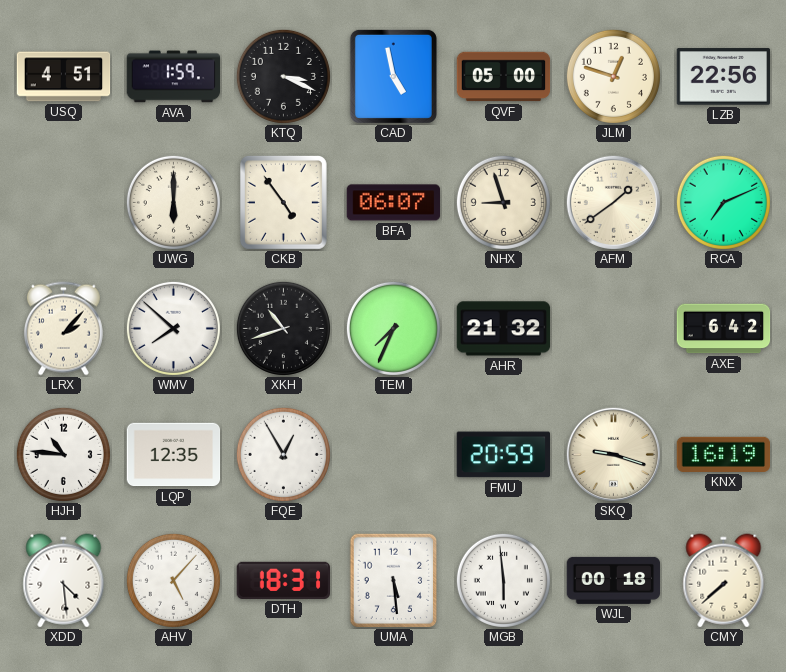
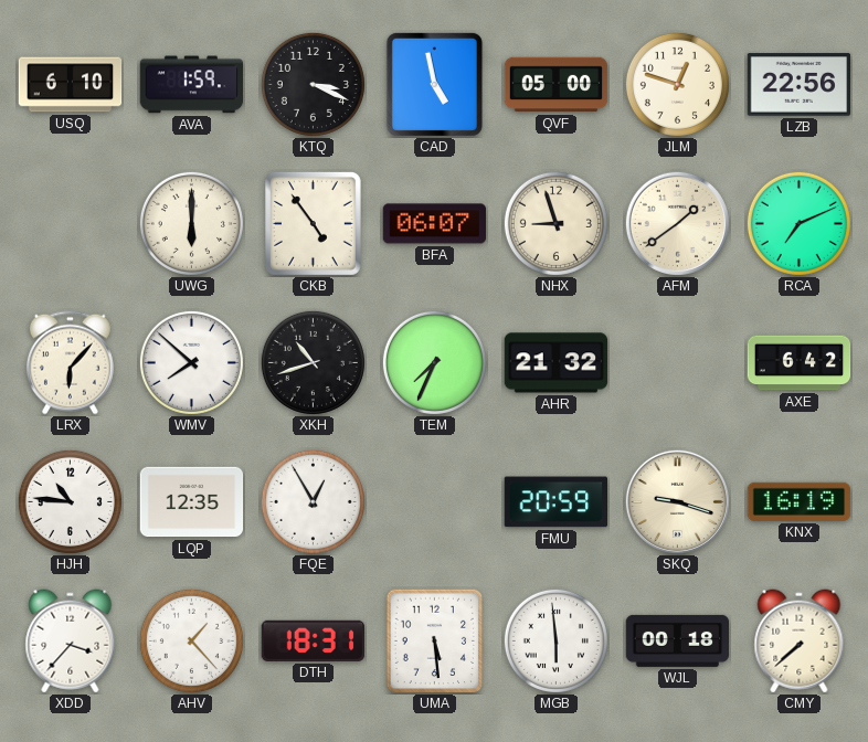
USQ: 4:51 -> 6:10
LRX: 2:07 -> 6:07
XDD: 4:29 -> 3:37
AHV: 5:07 -> 1:23
